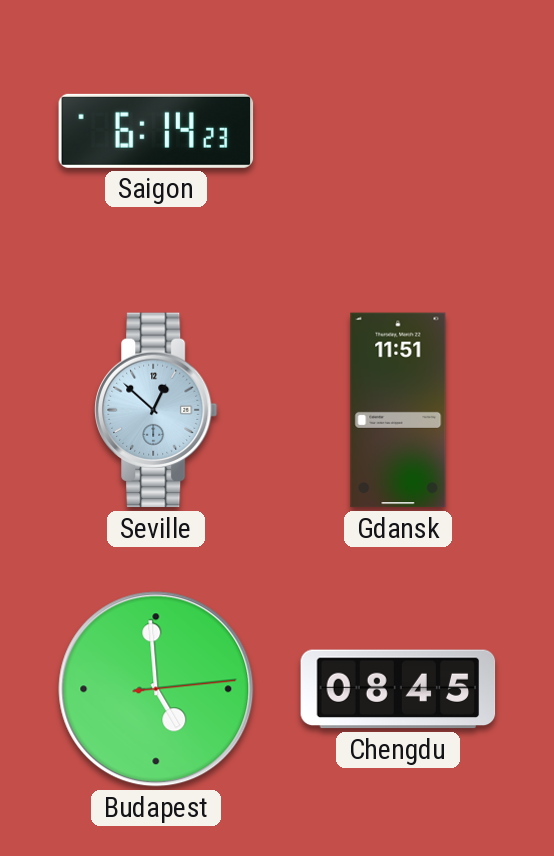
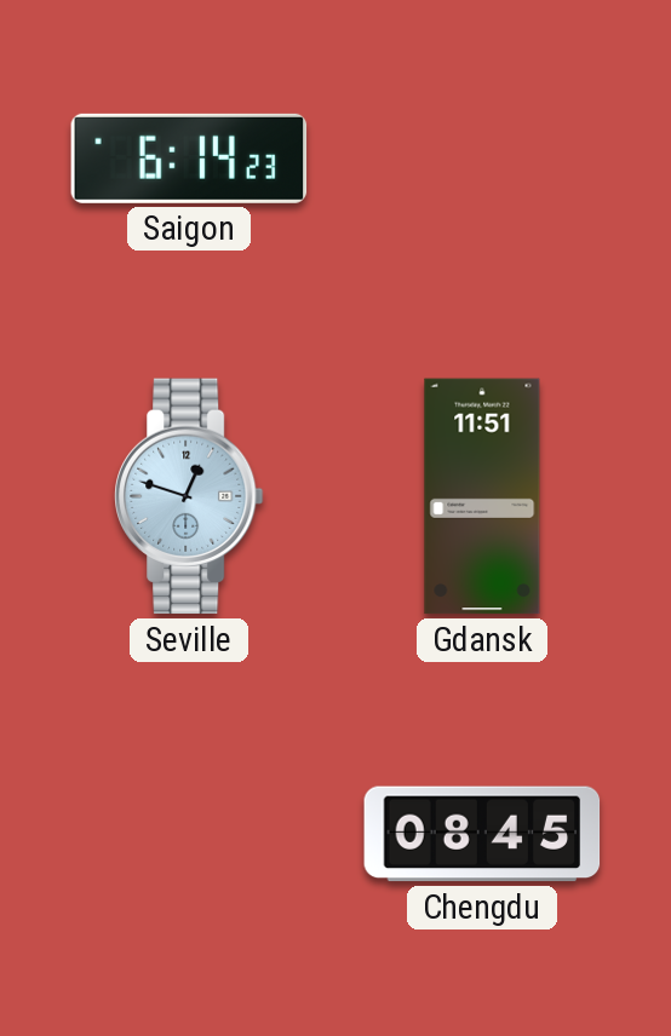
Seville: 12:52 -> 12:48
Budapest: 4:59 -> none
